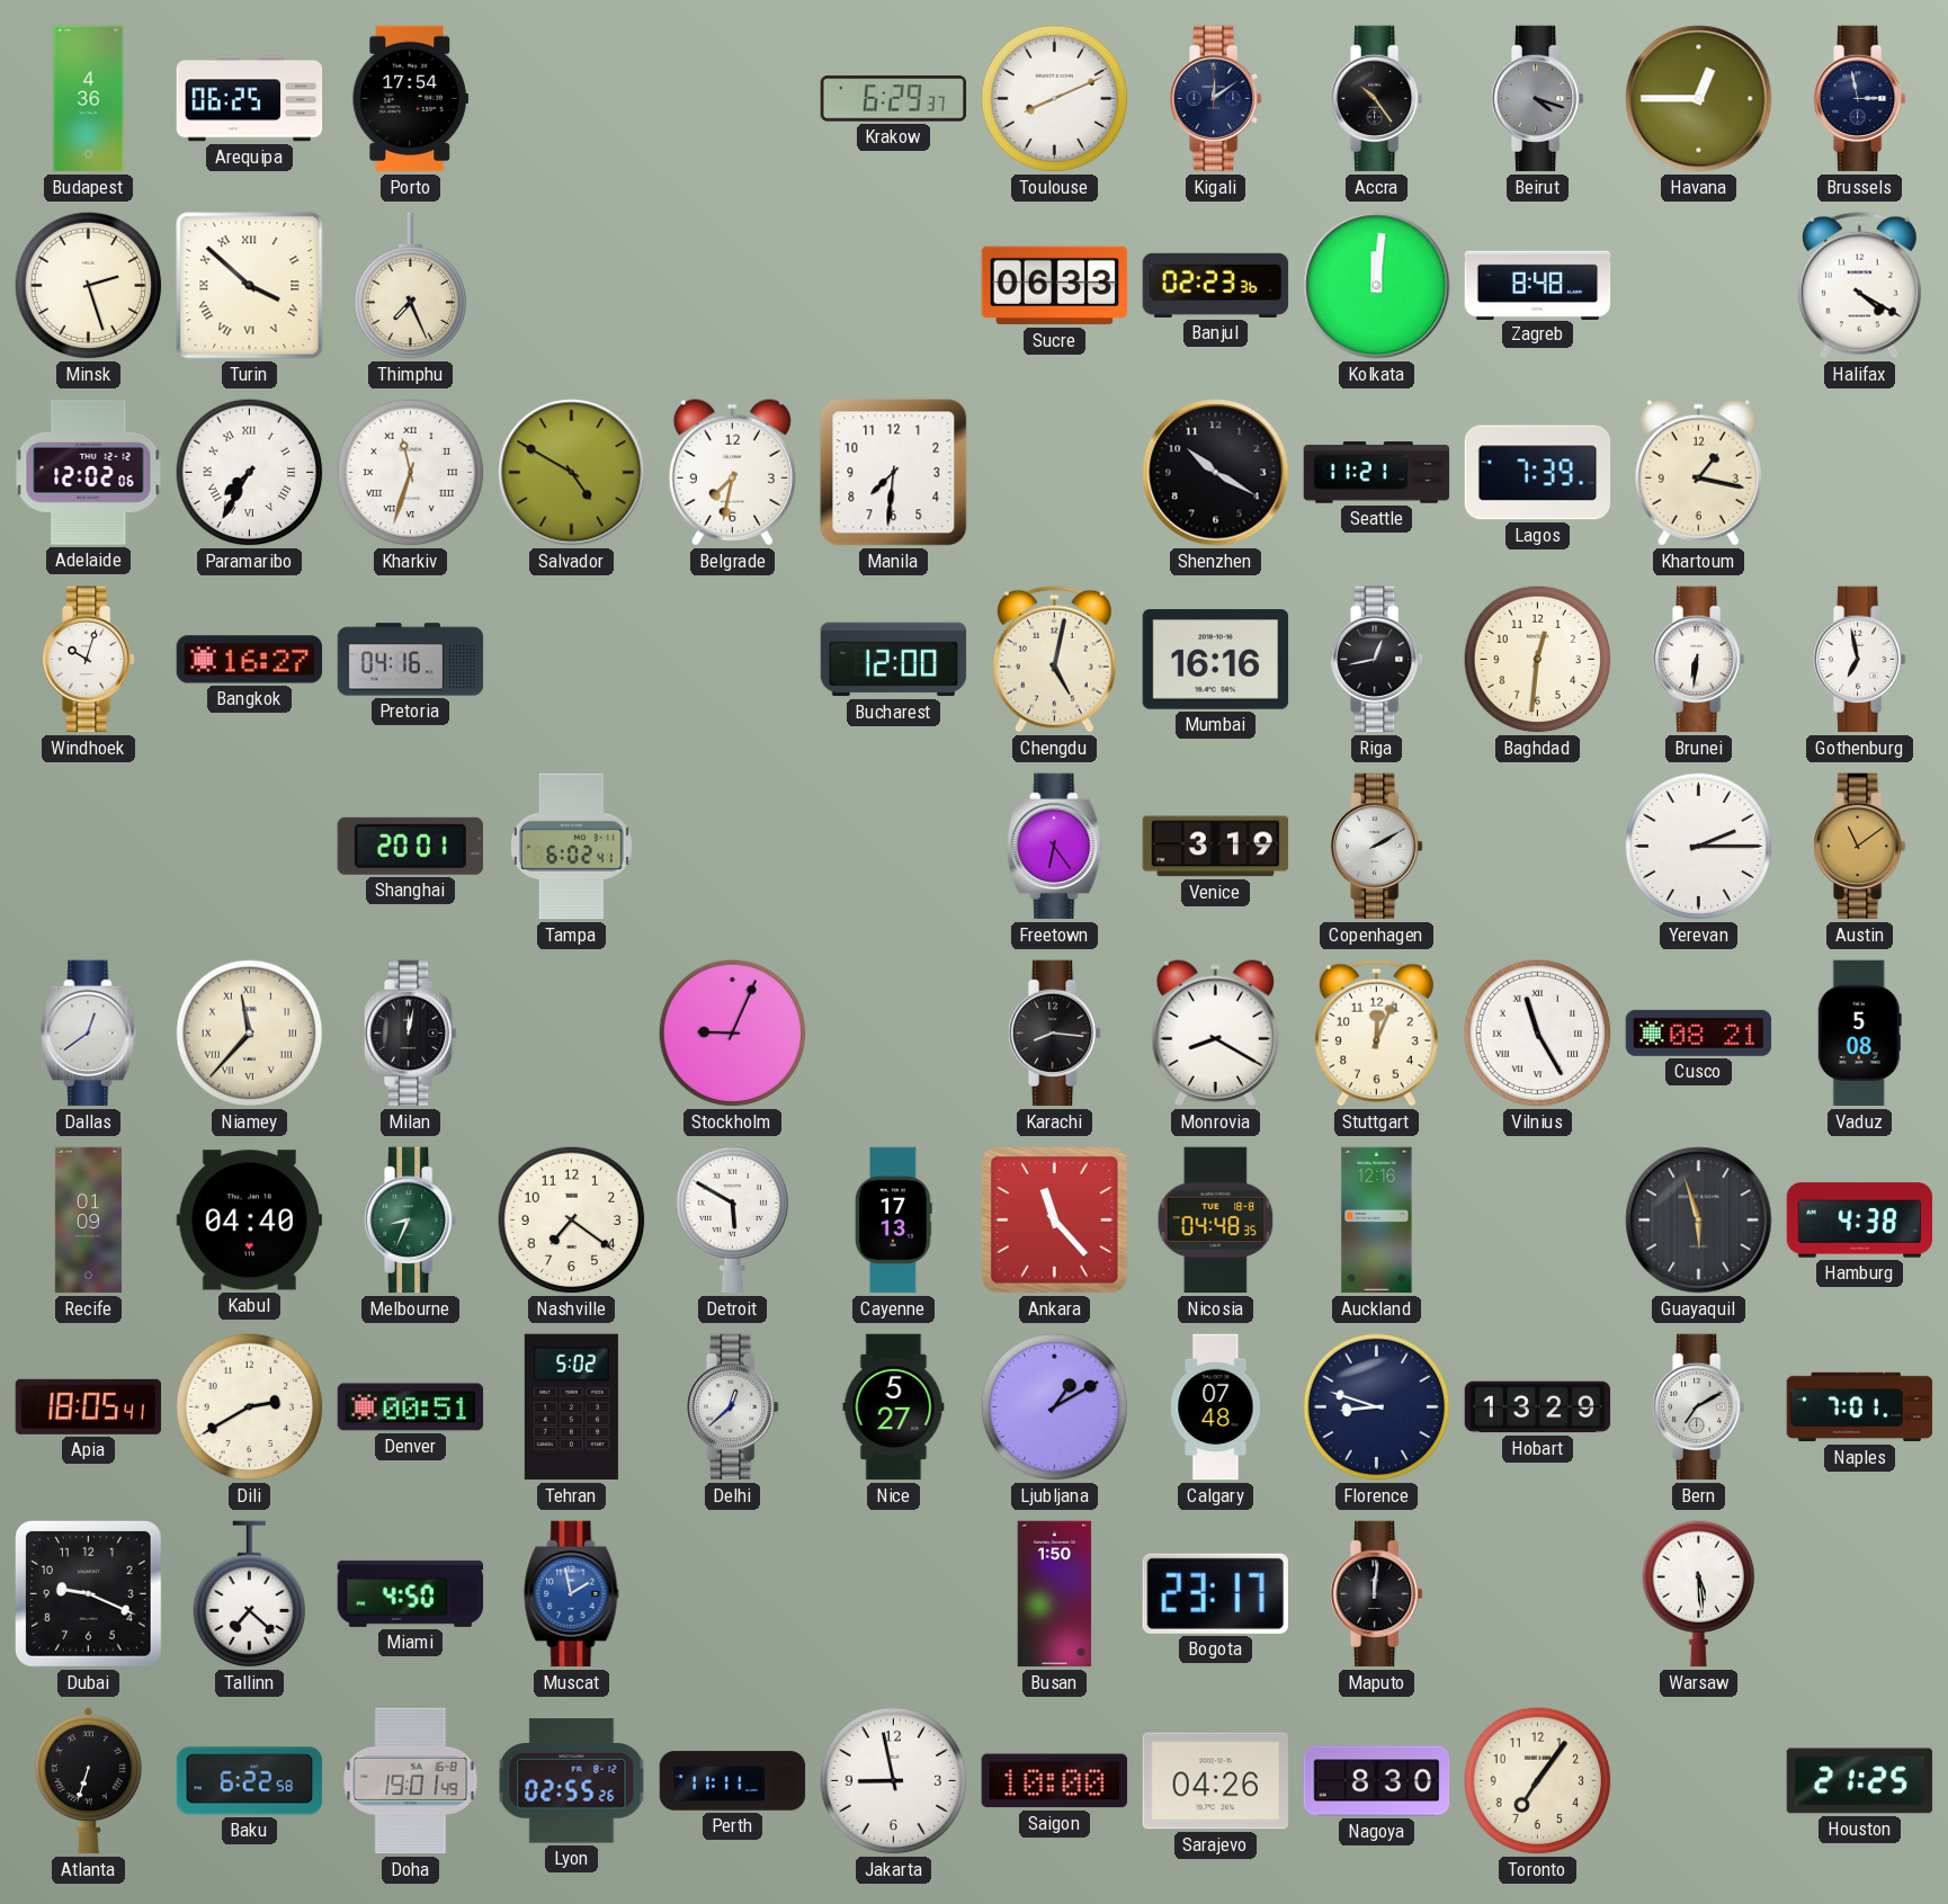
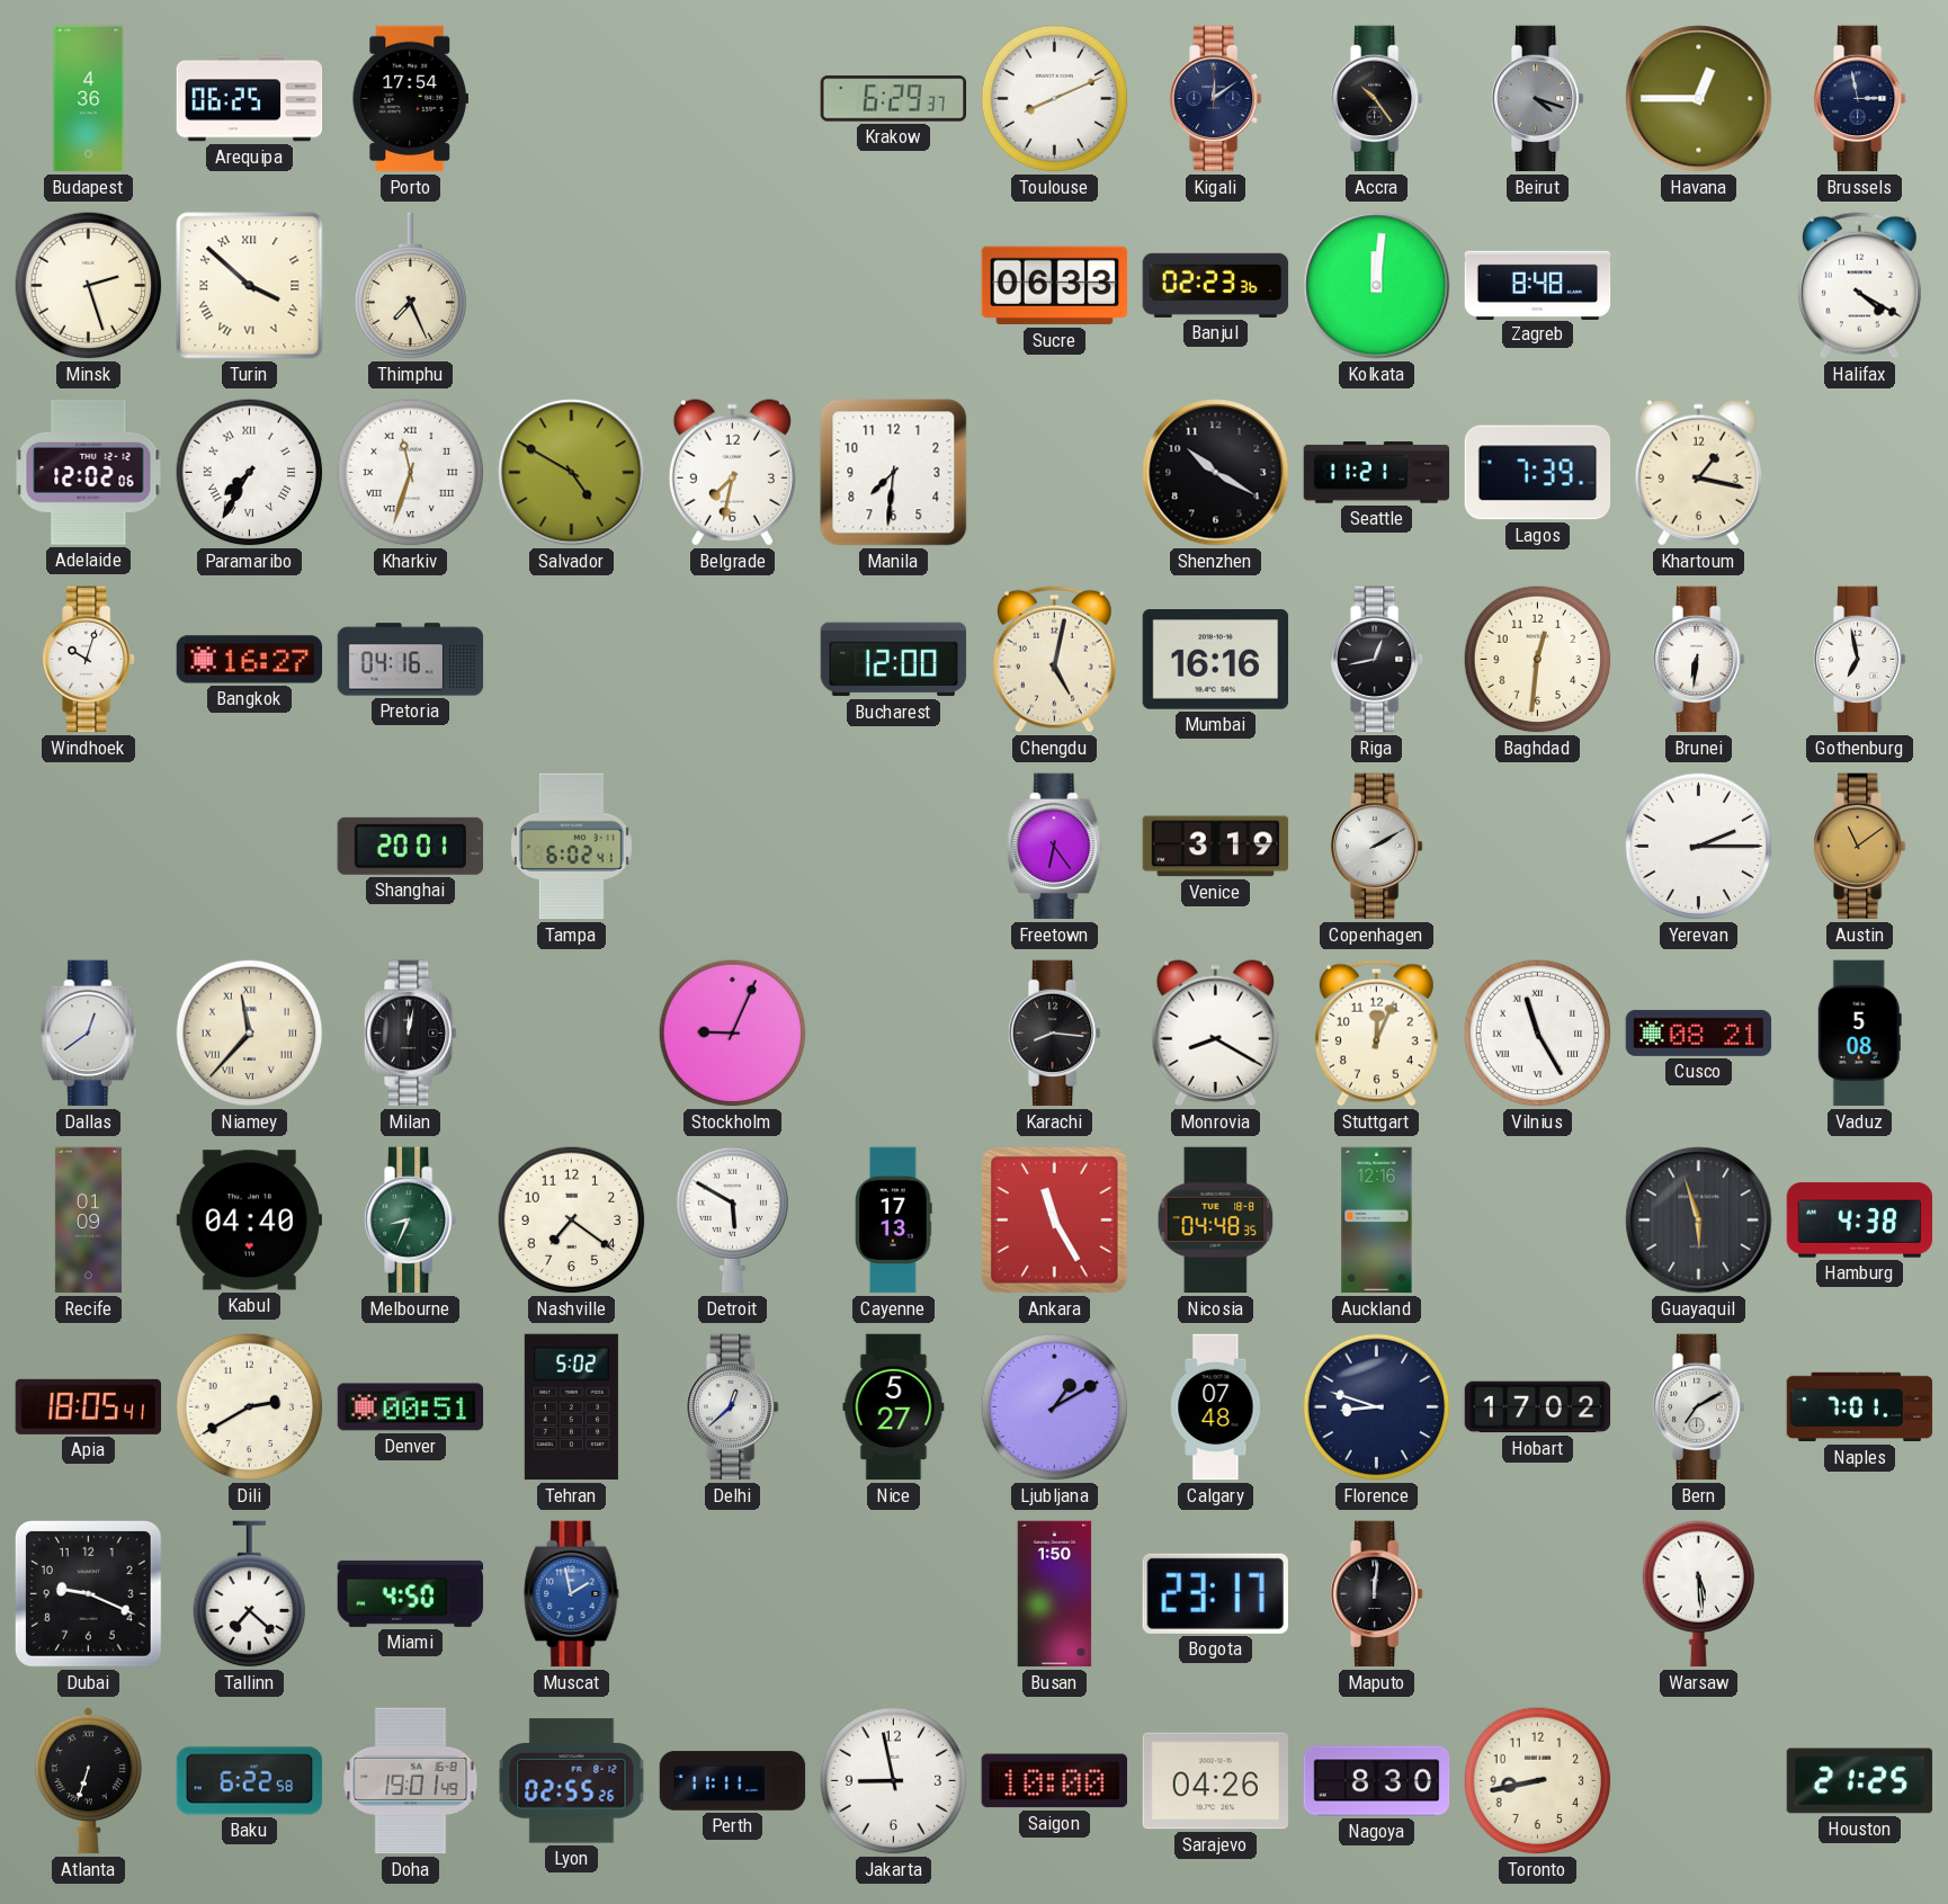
Ankara: 11:23 -> 11:25
Hobart: 13:29 -> 17:02
Toronto: 7:06 -> 8:43
